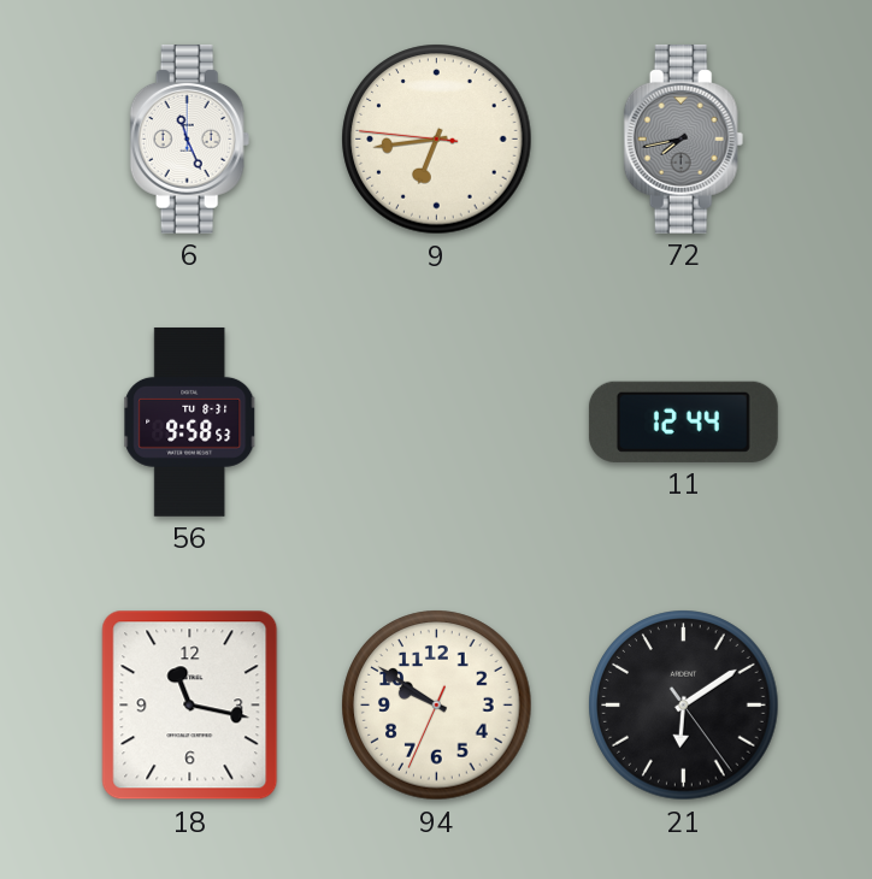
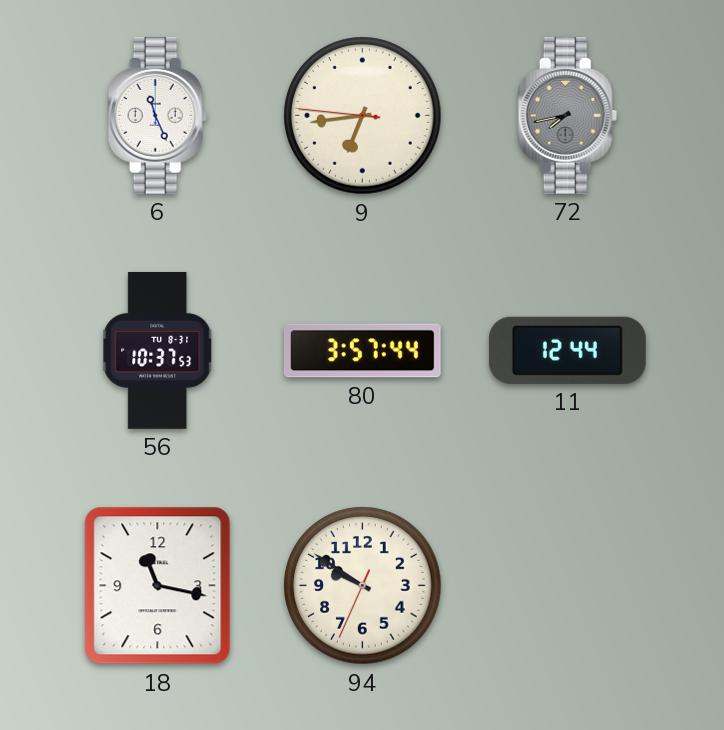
56: 9:58 -> 10:37
80: none -> 3:57
21: 6:09 -> none
